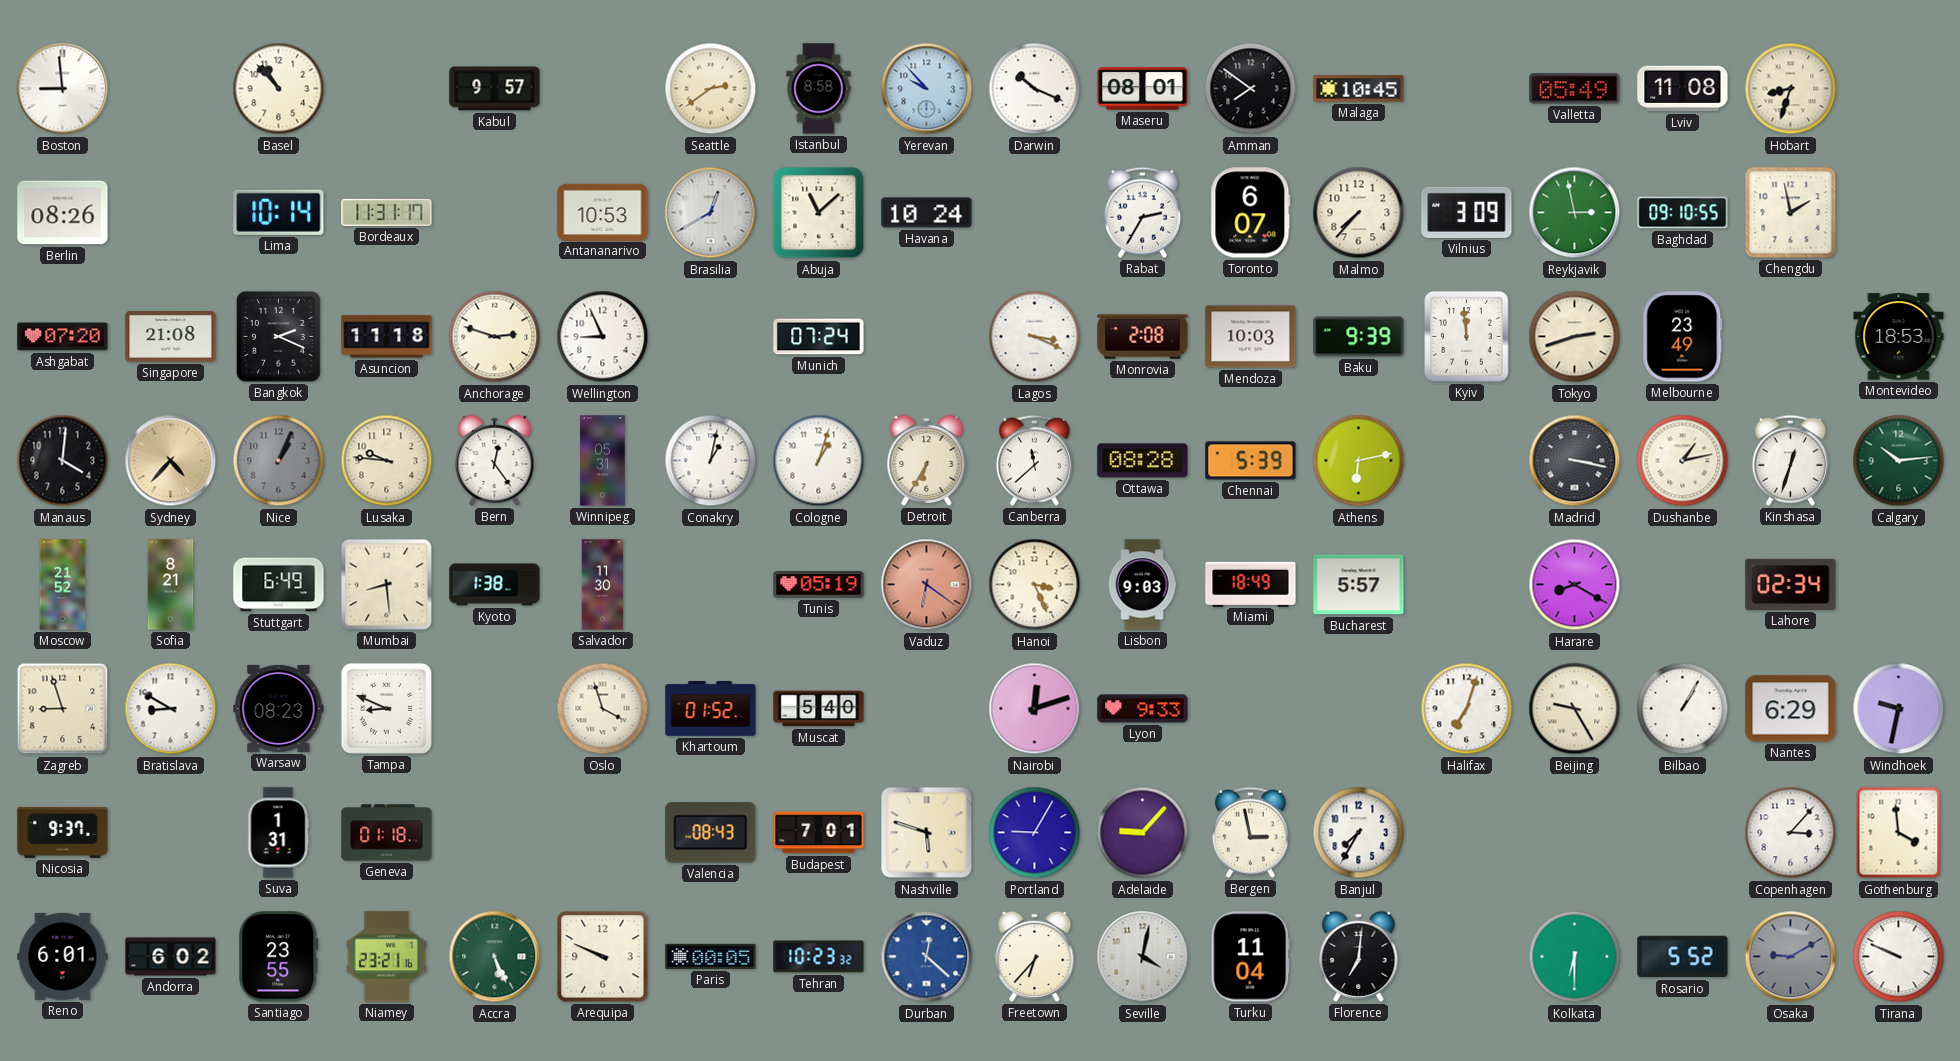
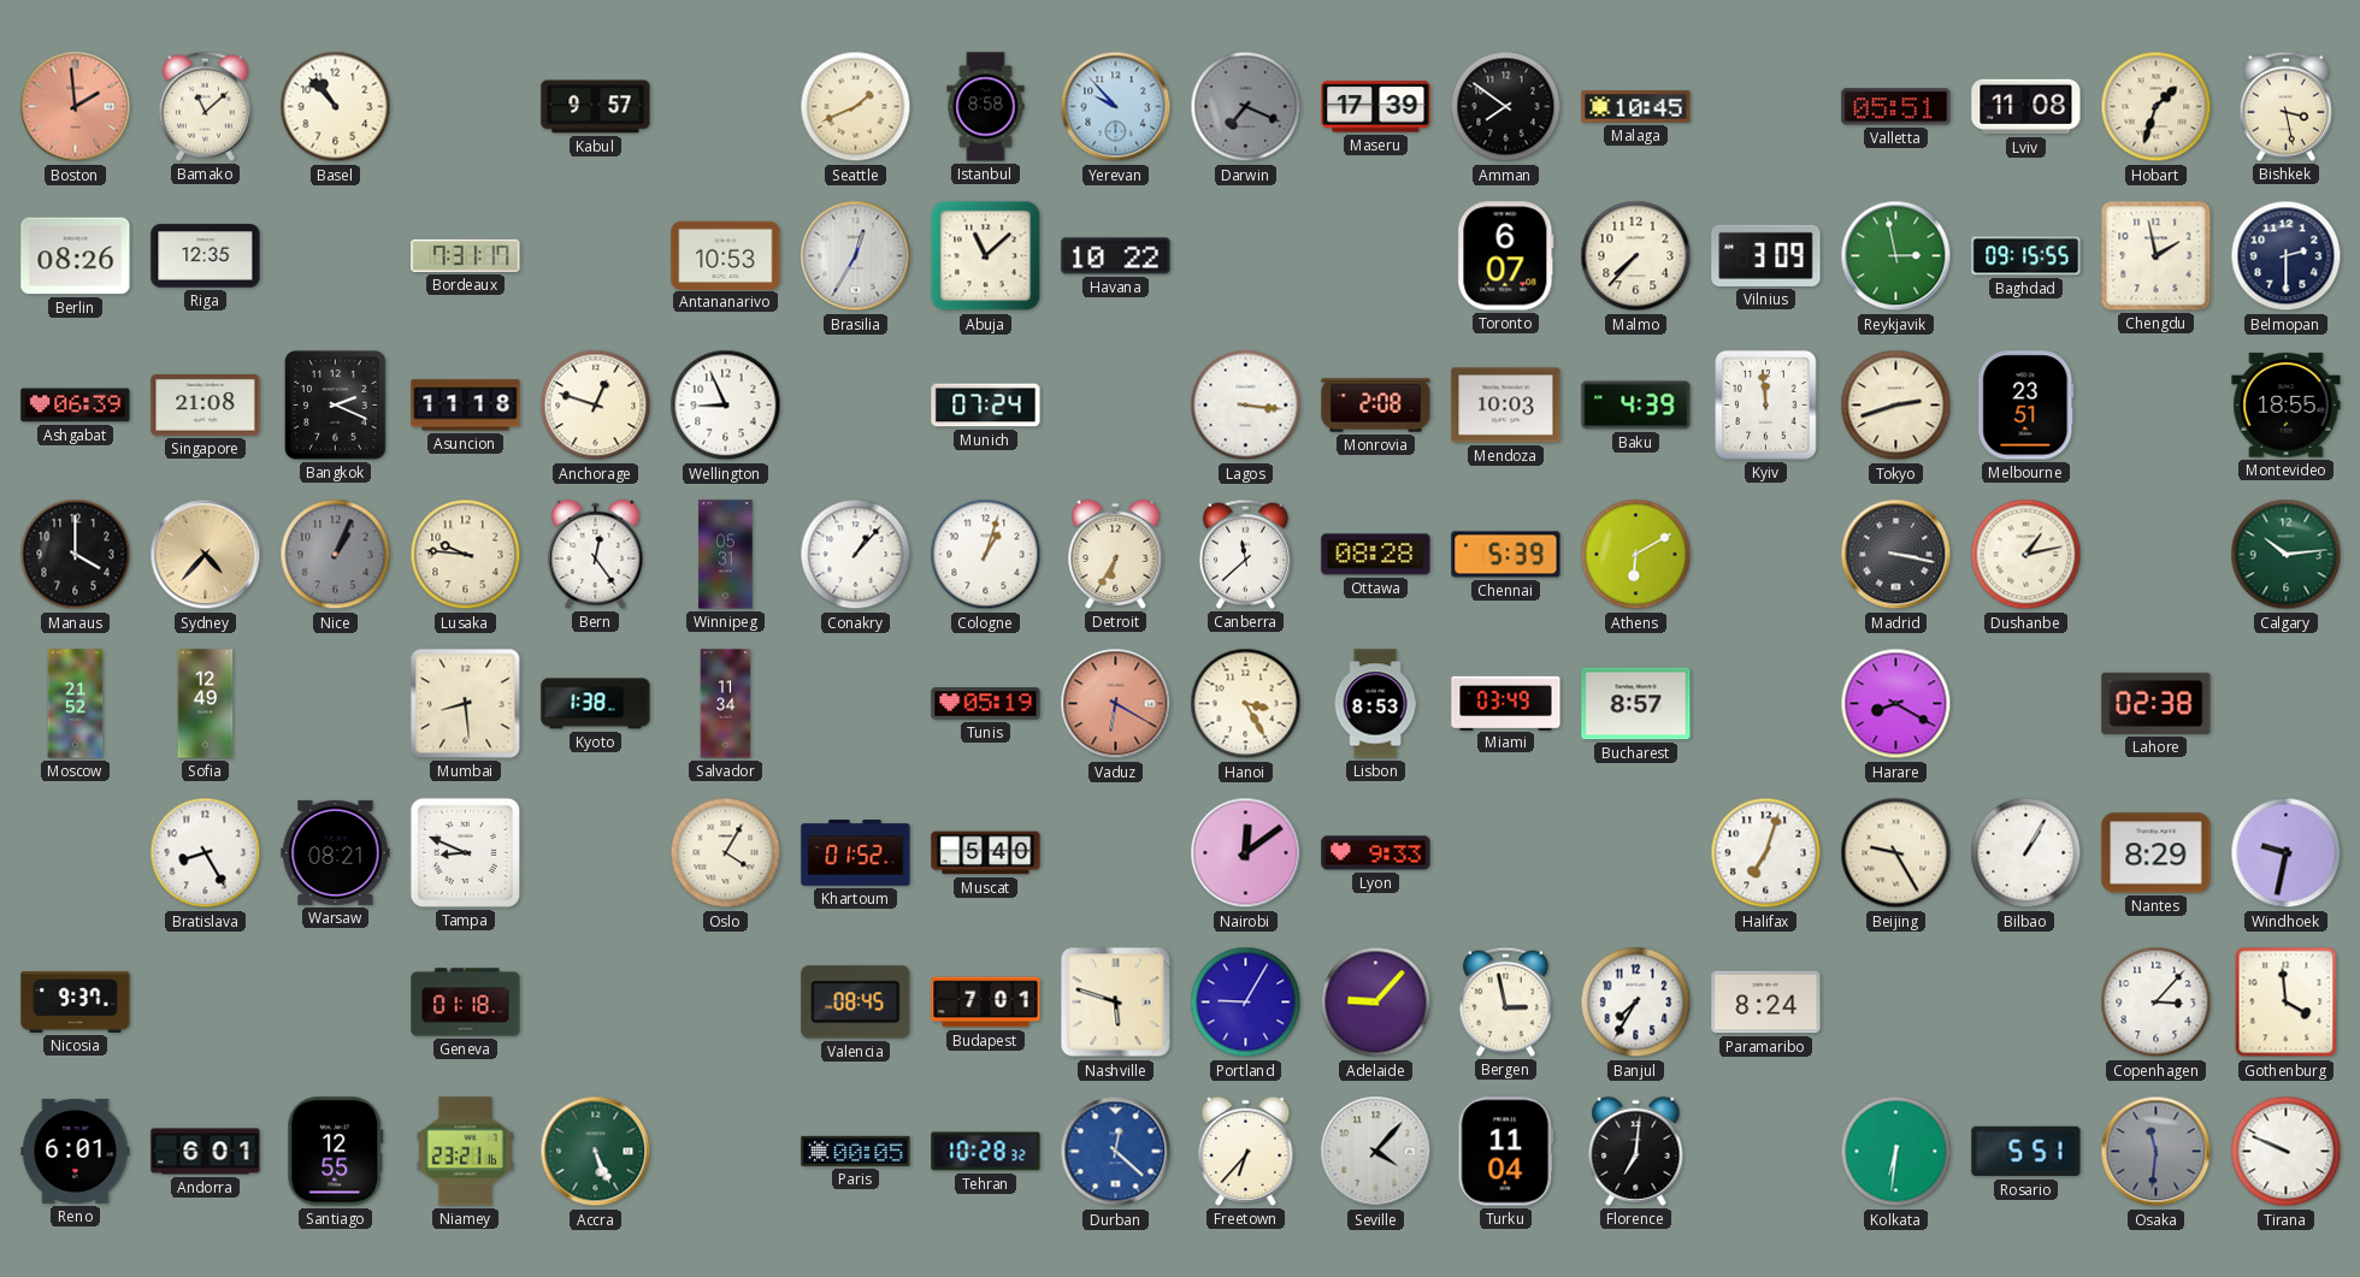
Boston: 8:59 -> 1:59
Boston dial: white -> salmon
Bamako: none -> 11:08
Seattle: 2:39 -> 1:41
Darwin: 10:19 -> 7:19
Darwin dial: white -> grey
Maseru: 08:01 -> 17:39
Valletta: 05:49 -> 05:51
Hobart: 8:33 -> 1:33
Bishkek: none -> 3:28
Riga: none -> 12:35
Lima: 10:14 -> none
Bordeaux: 11:31 -> 7:31
Brasilia: 12:40 -> 12:35
Havana: 10:24 -> 10:22
Rabat: 2:35 -> none
Baghdad: 09:10 -> 09:15
Belmopan: none -> 2:30
Ashgabat: 07:20 -> 06:39
Anchorage: 2:48 -> 12:48
Lagos: 3:19 -> 3:16
Baku: 9:39 -> 4:39
Melbourne: 23:49 -> 23:51
Montevideo: 18:53 -> 18:55
Manaus: 4:01 -> 4:00
Conakry: 1:02 -> 1:07
Athens: 6:13 -> 6:10
Kinshasa: 12:33 -> none
Sofia: 8:21 -> 12:49
Stuttgart: 6:49 -> none
Salvador: 11:30 -> 11:34
Vaduz: 6:21 -> 6:20
Hanoi: 3:26 -> 3:25
Lisbon: 9:03 -> 8:53
Miami: 18:49 -> 03:49
Bucharest: 5:57 -> 8:57
Lahore: 02:34 -> 02:38
Zagreb: 8:57 -> none
Bratislava: 8:50 -> 8:25
Warsaw: 08:23 -> 08:21
Oslo: 3:57 -> 4:05
Nairobi: 12:12 -> 12:09
Nantes: 6:29 -> 8:29
Suva: 1:31 -> none
Valencia: 08:43 -> 08:45
Paramaribo: none -> 8:24
Andorra: 6:02 -> 6:01
Santiago: 23:55 -> 12:55
Arequipa: 9:49 -> none
Tehran: 10:23 -> 10:28
Seville: 4:02 -> 4:07
Kolkata: 6:30 -> 6:31
Rosario: 5:52 -> 5:51
Osaka: 9:10 -> 11:31
